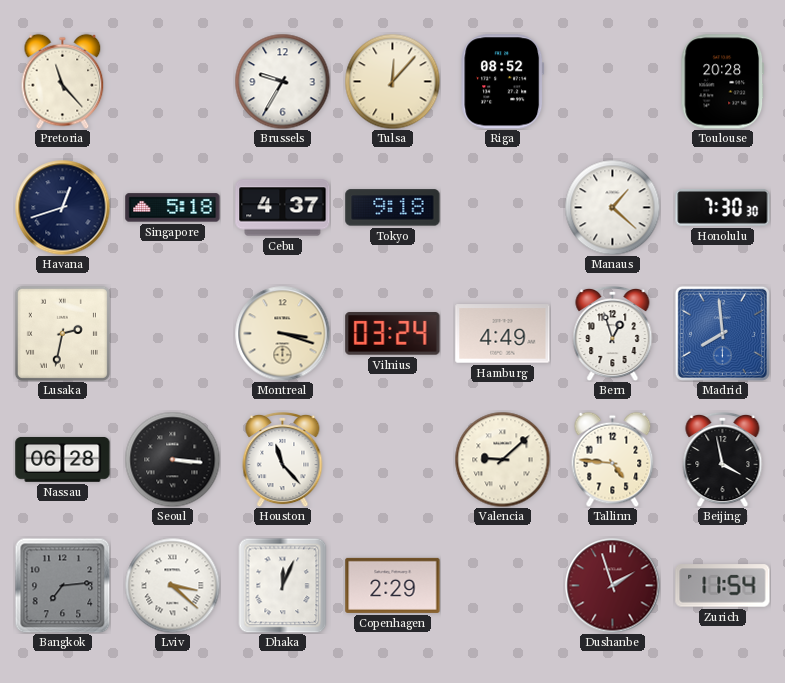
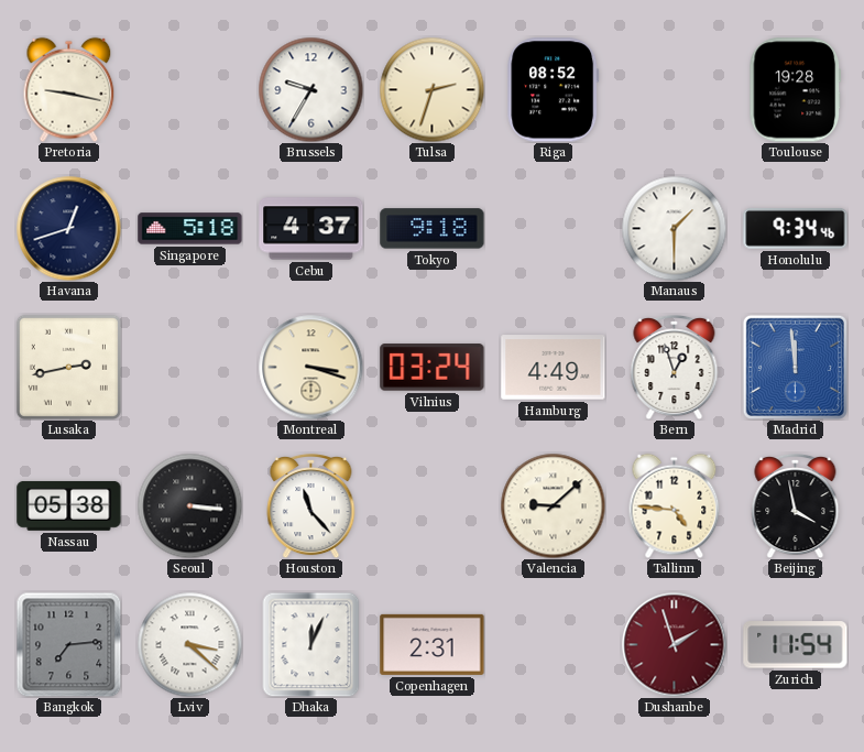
Pretoria: 11:23 -> 9:17
Tulsa: 12:07 -> 2:33
Toulouse: 20:28 -> 19:28
Manaus: 1:22 -> 1:30
Honolulu: 7:30 -> 9:34
Lusaka: 2:32 -> 2:43
Madrid: 7:59 -> 11:59
Nassau: 06:28 -> 05:38
Copenhagen: 2:29 -> 2:31
